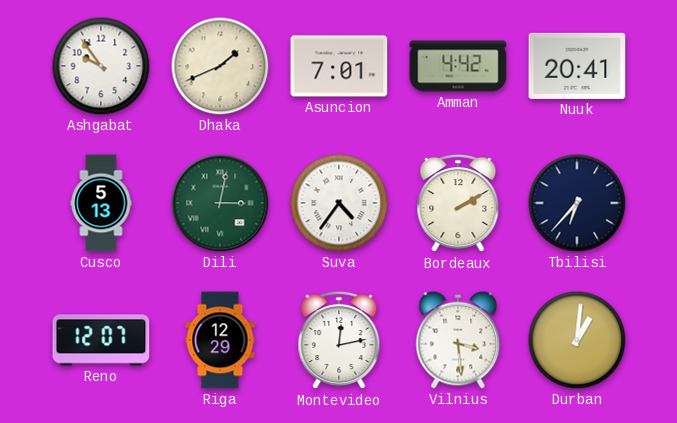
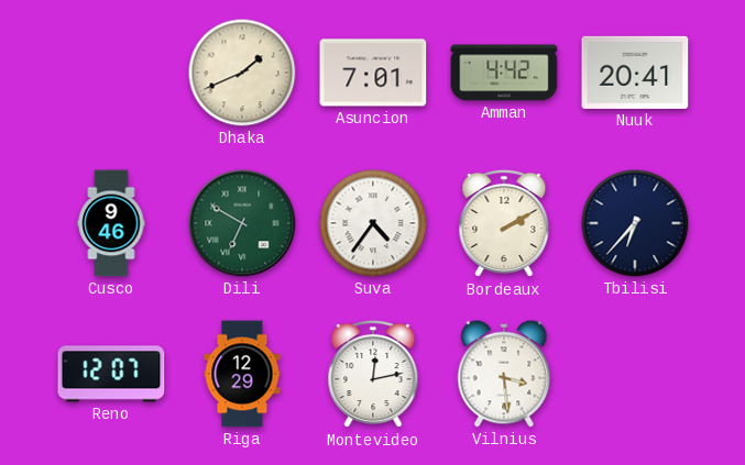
Ashgabat: 9:54 -> none
Cusco: 5:13 -> 9:46
Dili: 3:02 -> 6:50
Durban: 1:01 -> none
